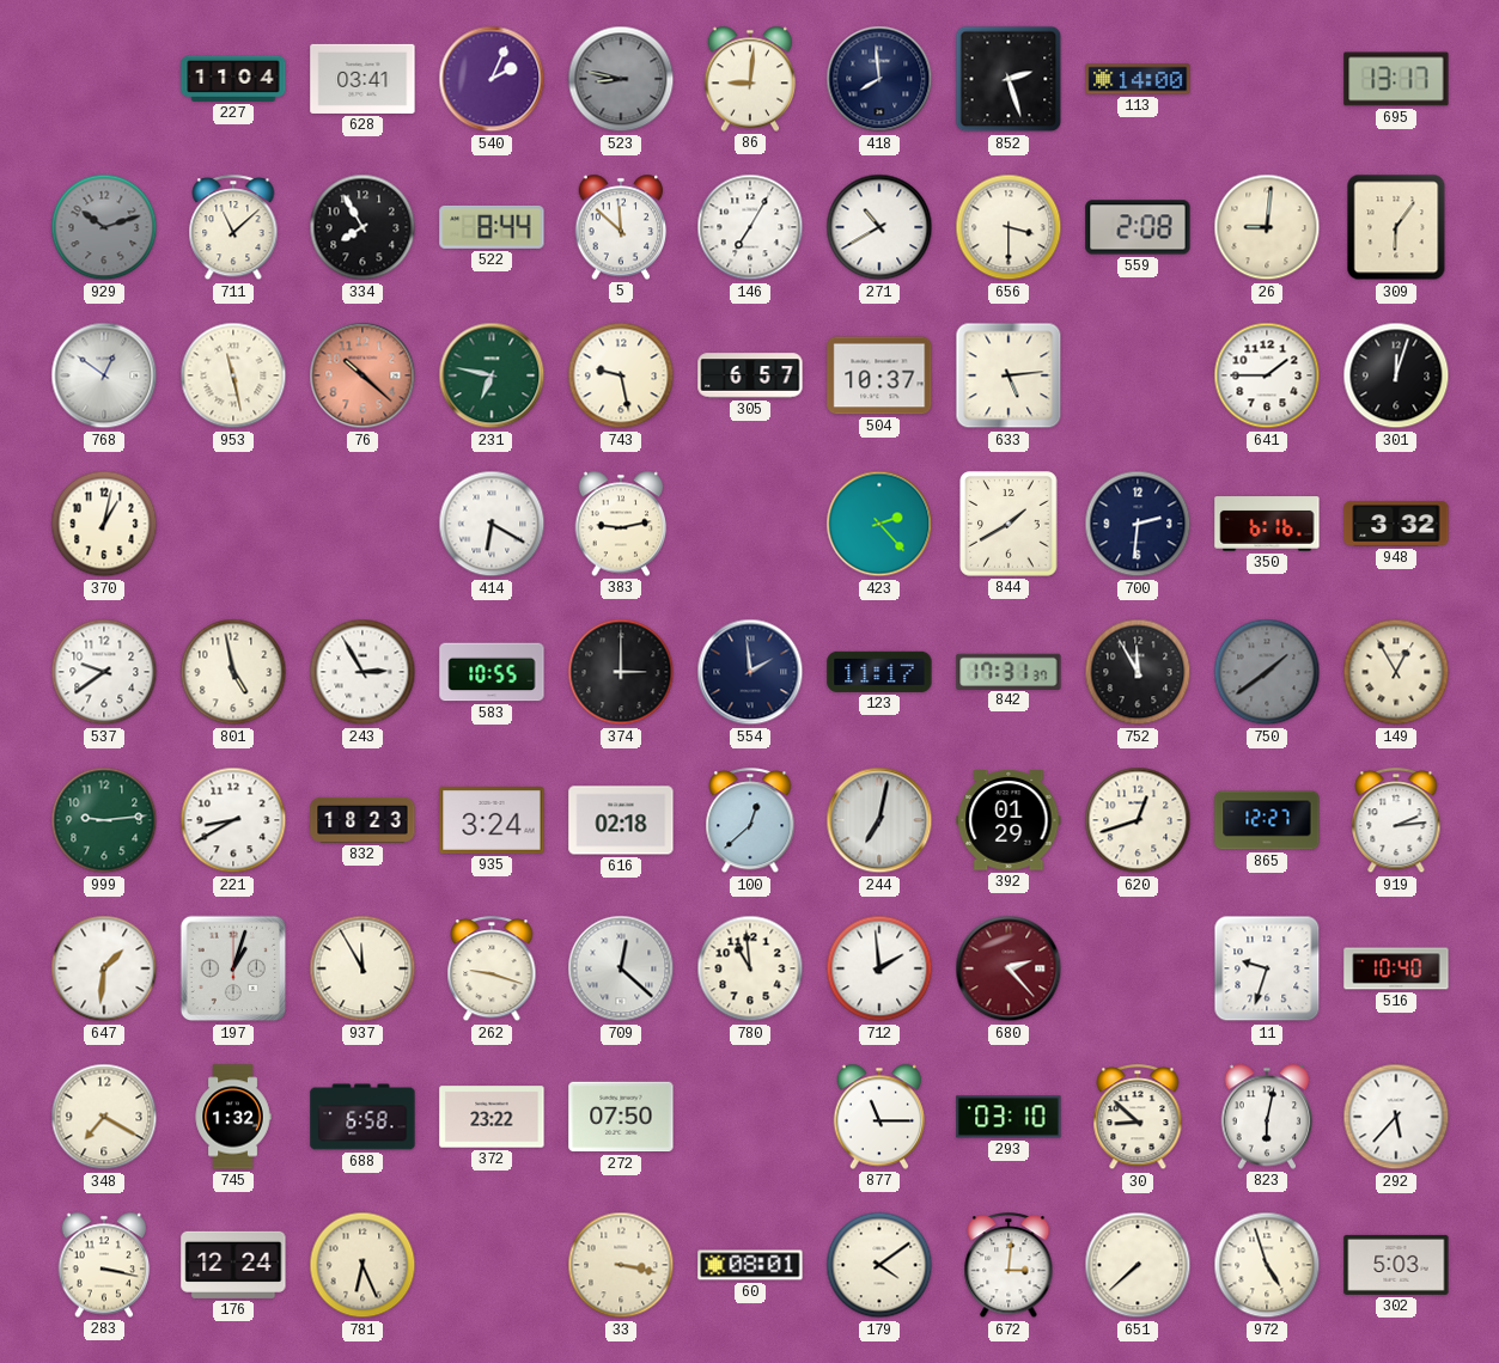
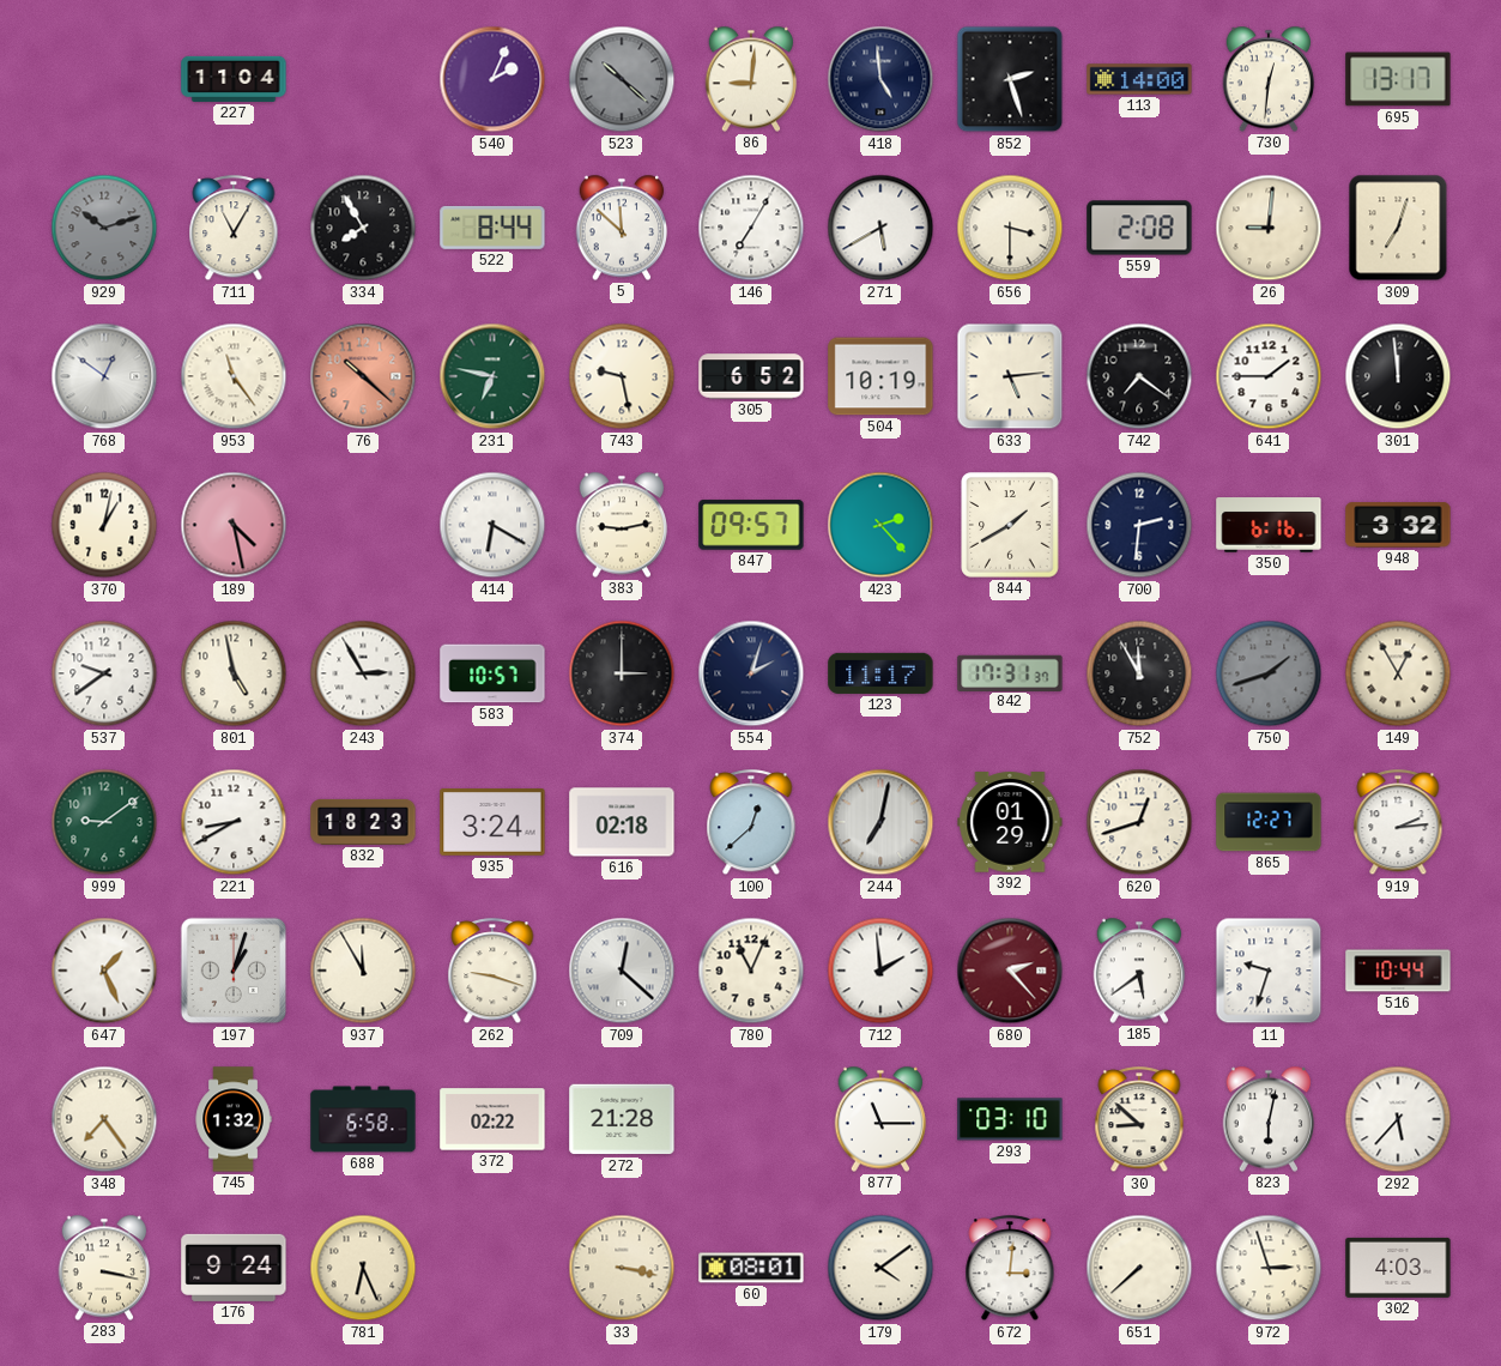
628: 03:41 -> none
523: 8:47 -> 10:22
418: 7:59 -> 4:59
730: none -> 12:31
711: 11:08 -> 11:05
271: 10:40 -> 5:40
309: 6:06 -> 7:03
953: 11:28 -> 11:24
305: 6:57 -> 6:52
504: 10:37 -> 10:19
742: none -> 7:21
301: 12:03 -> 11:59
189: none -> 4:28
847: none -> 09:57
583: 10:55 -> 10:57
554: 1:59 -> 2:03
750: 1:39 -> 1:42
999: 9:14 -> 9:09
647: 1:31 -> 1:26
780: 10:59 -> 11:04
185: none -> 5:39
516: 10:40 -> 10:44
348: 7:20 -> 7:24
372: 23:22 -> 02:22
272: 07:50 -> 21:28
176: 12:24 -> 9:24
972: 4:57 -> 2:57
302: 5:03 -> 4:03
